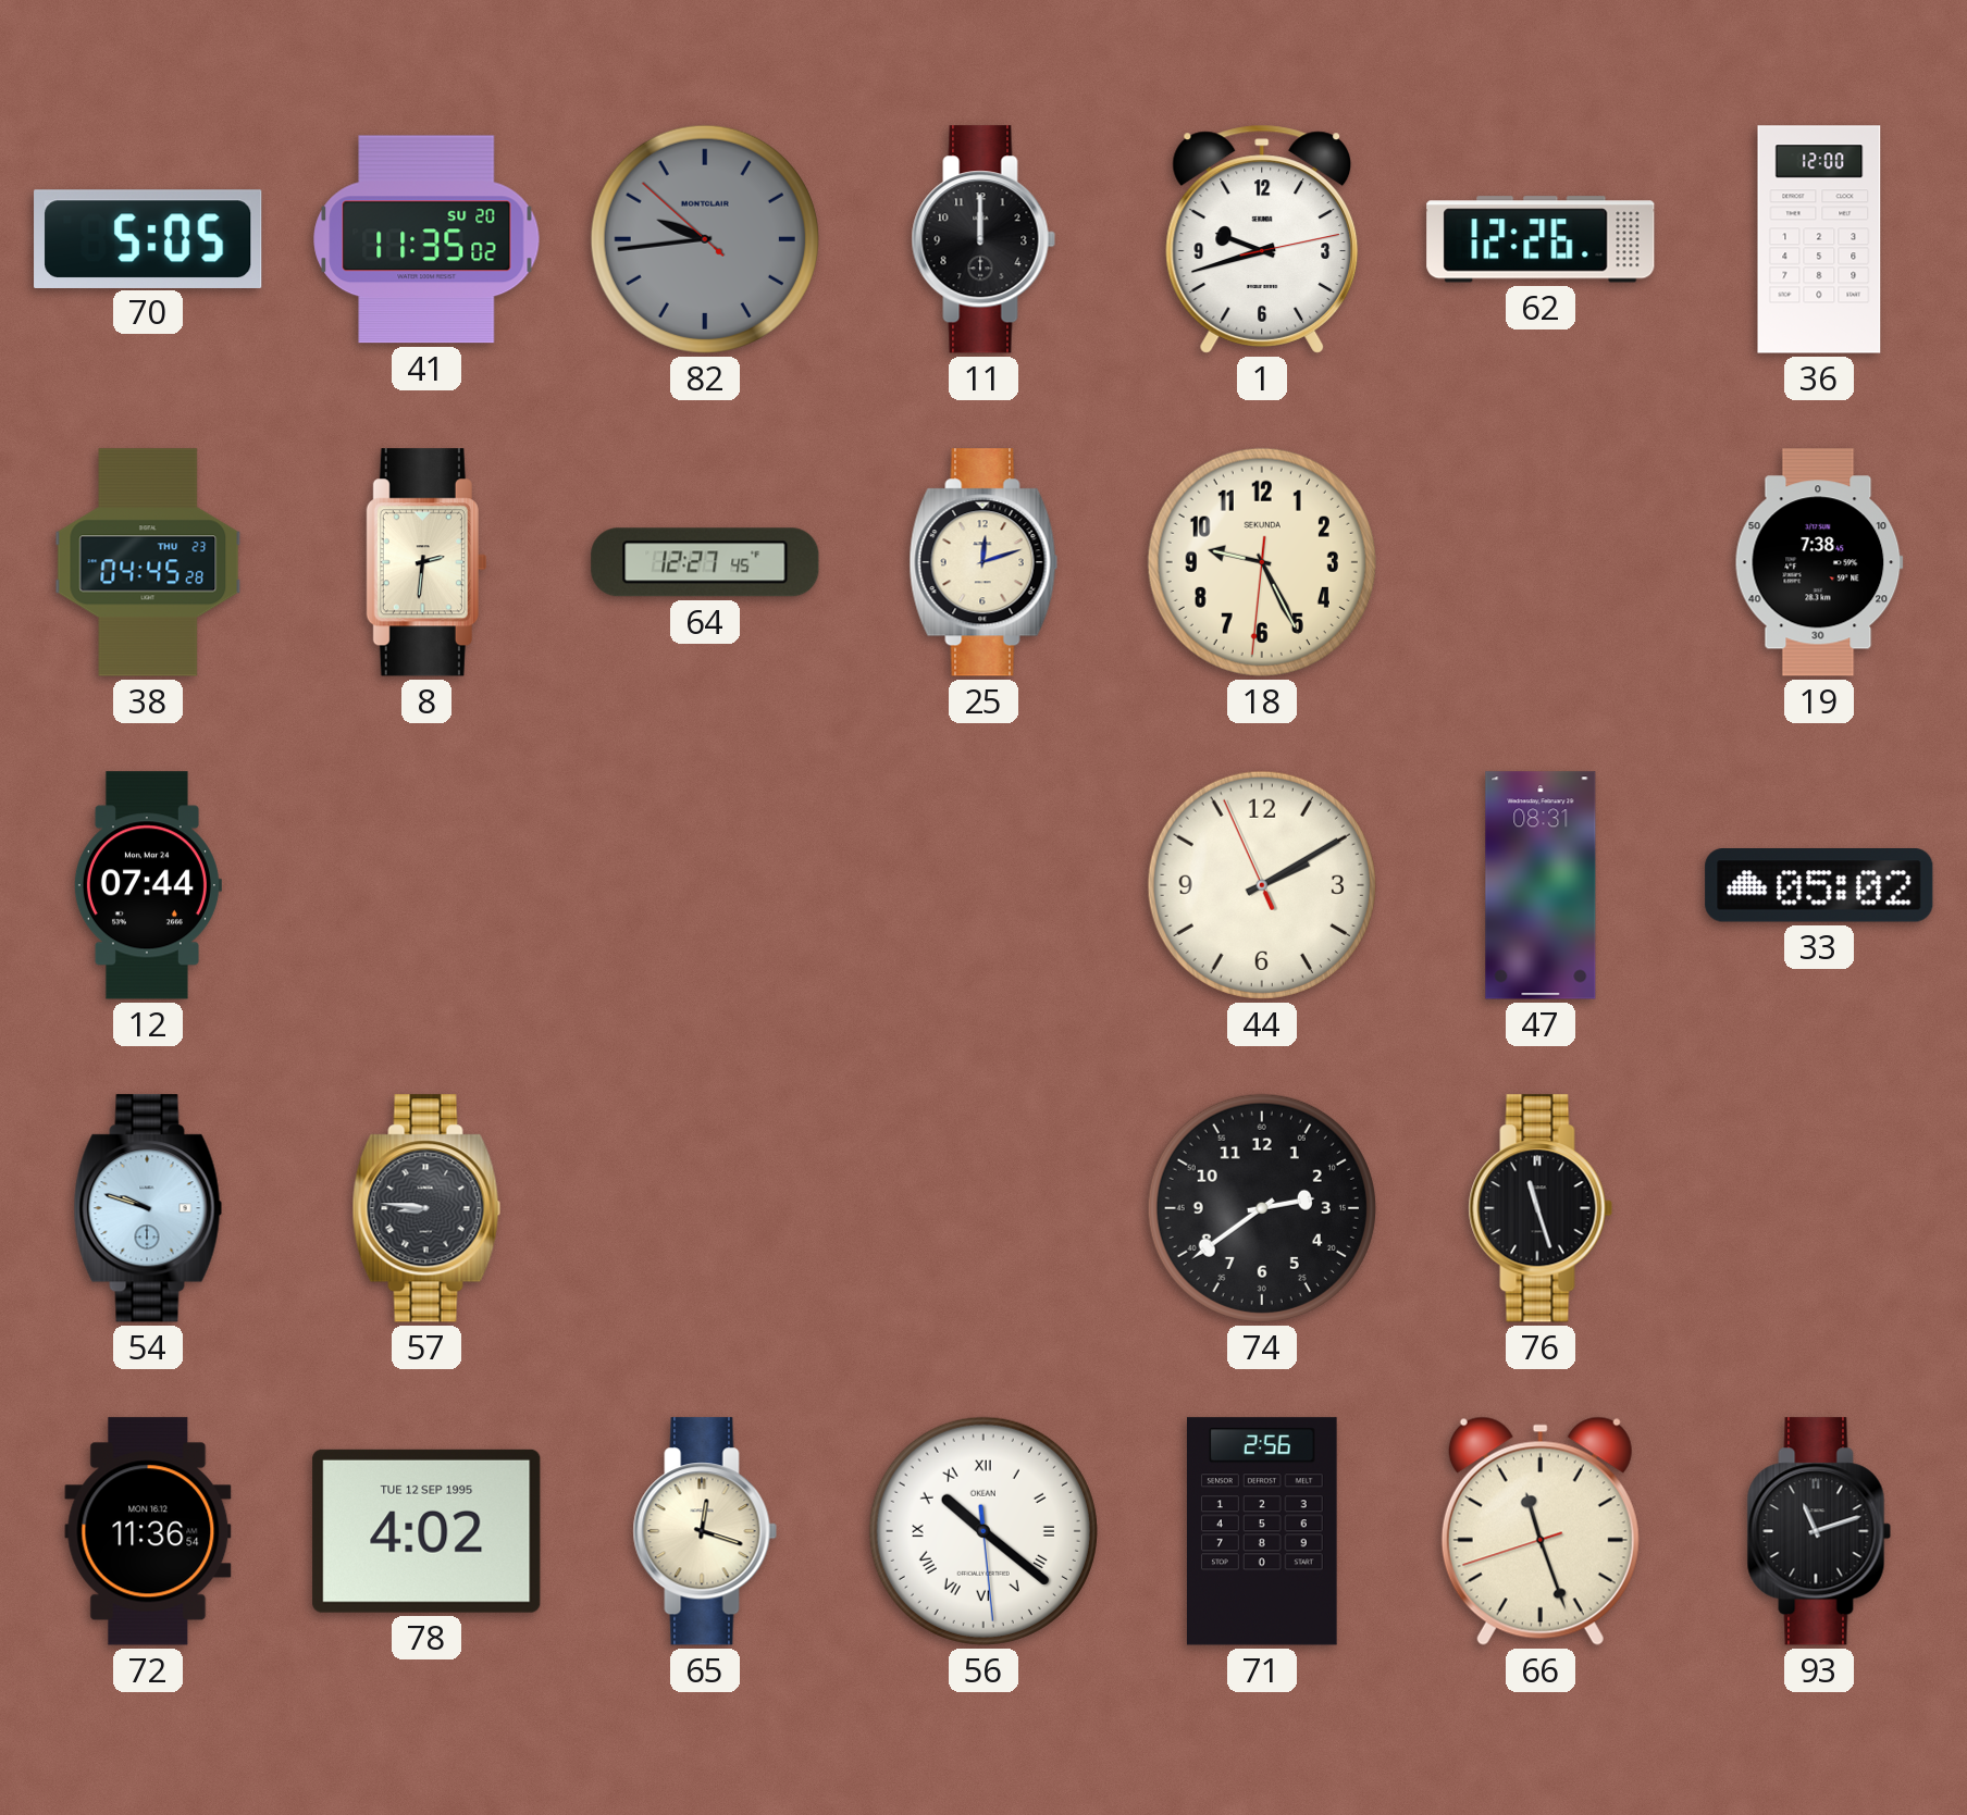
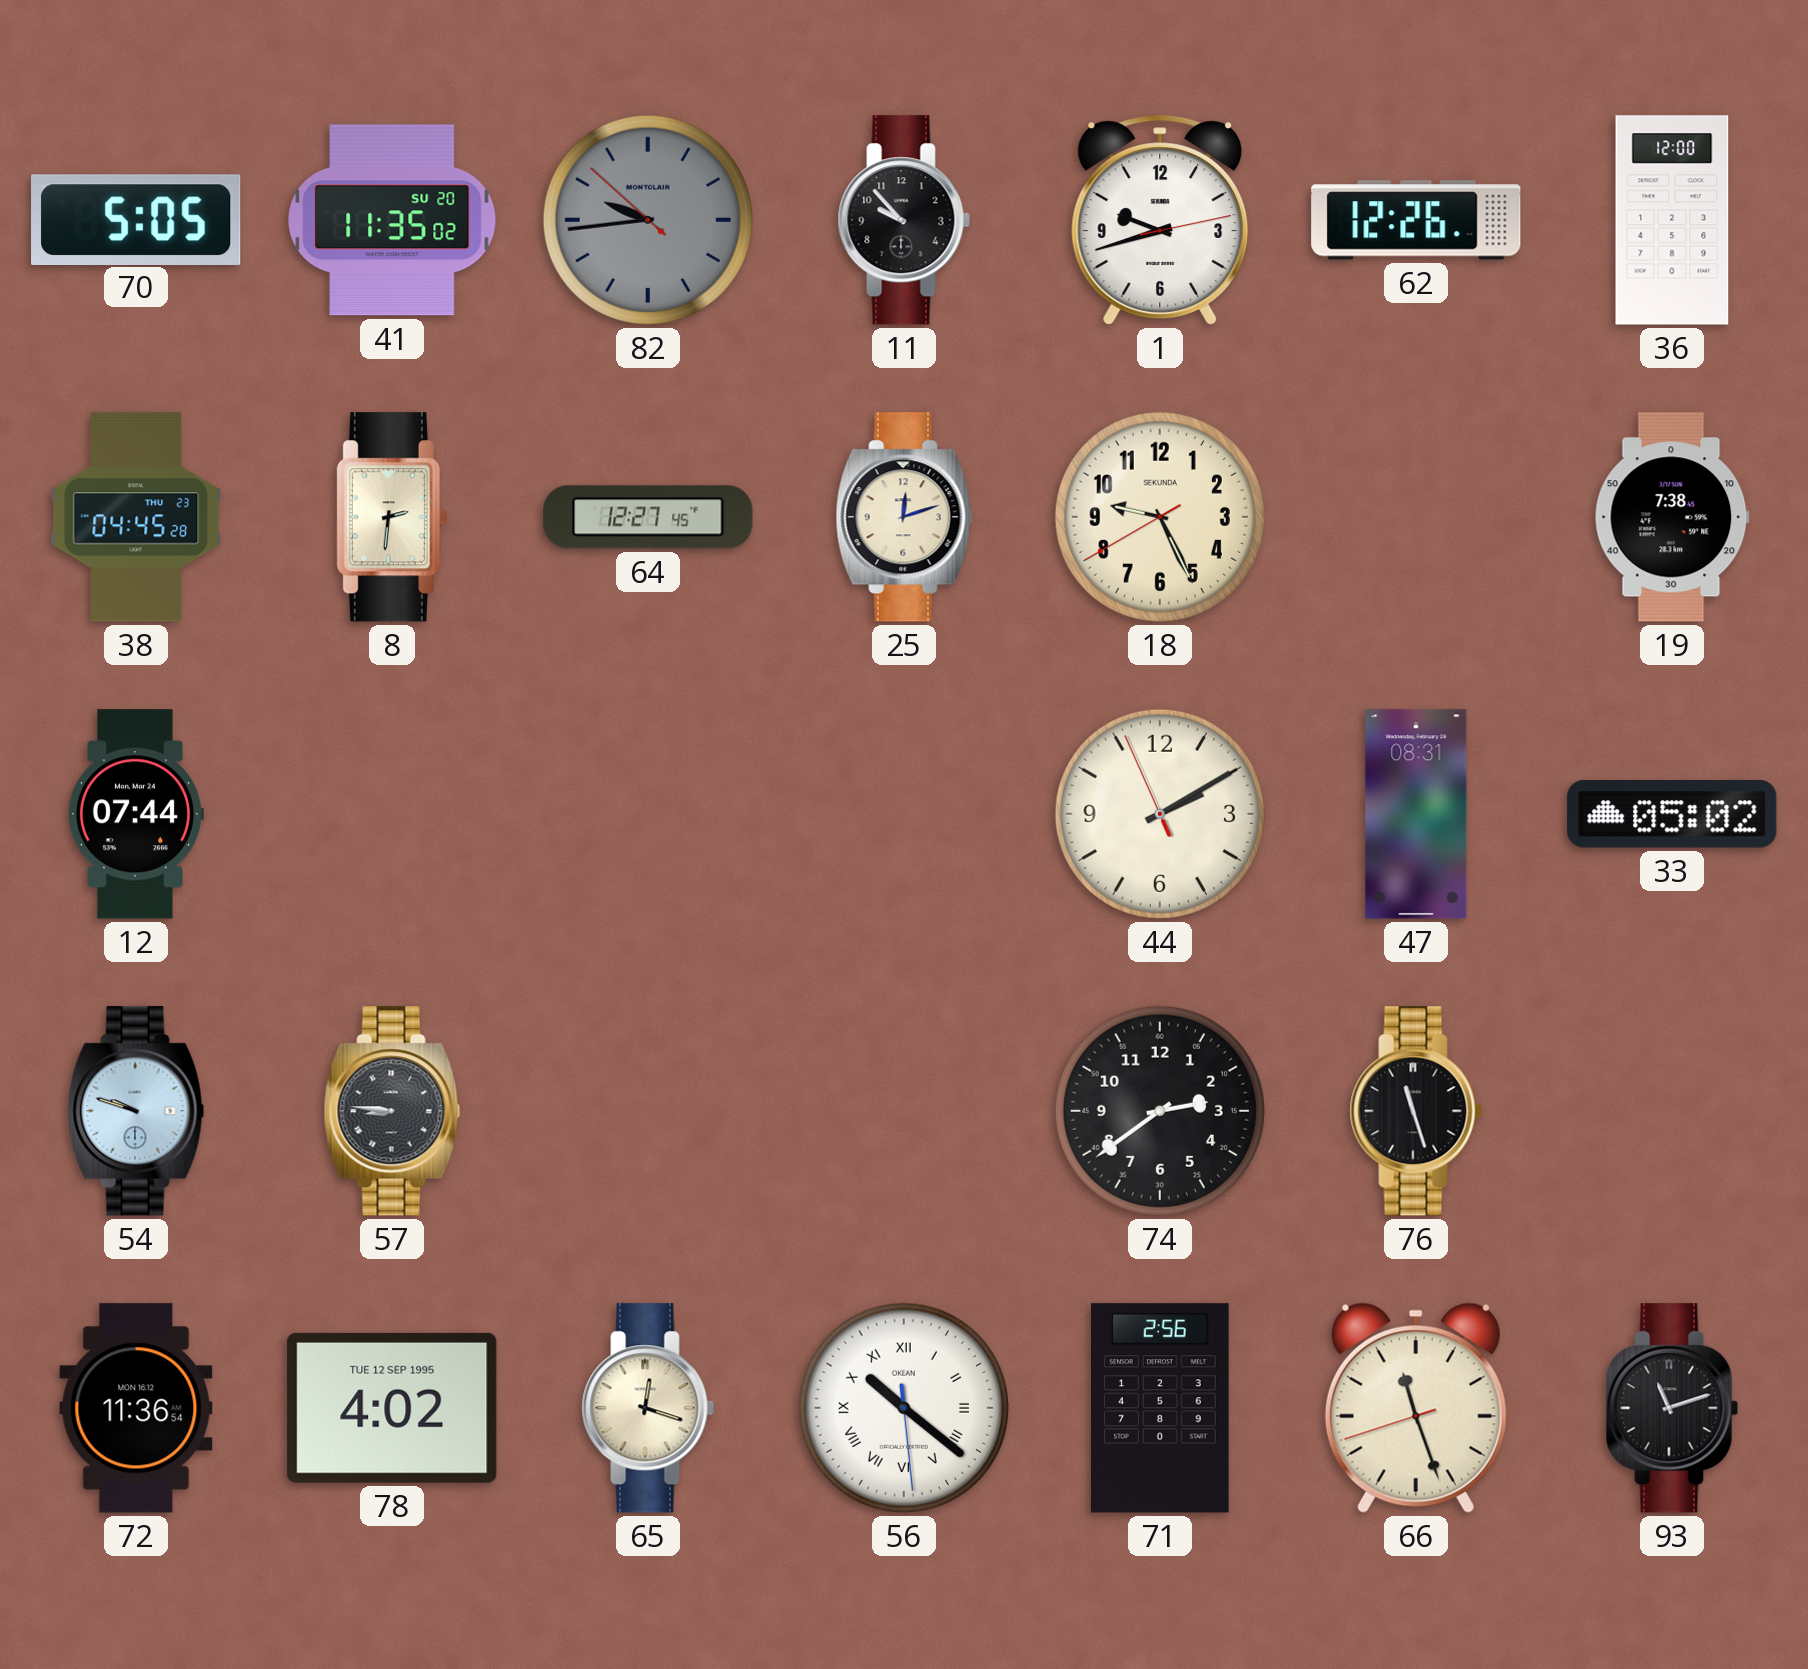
11: 12:00 -> 9:53
18: 9:25:31 -> 9:25:40
